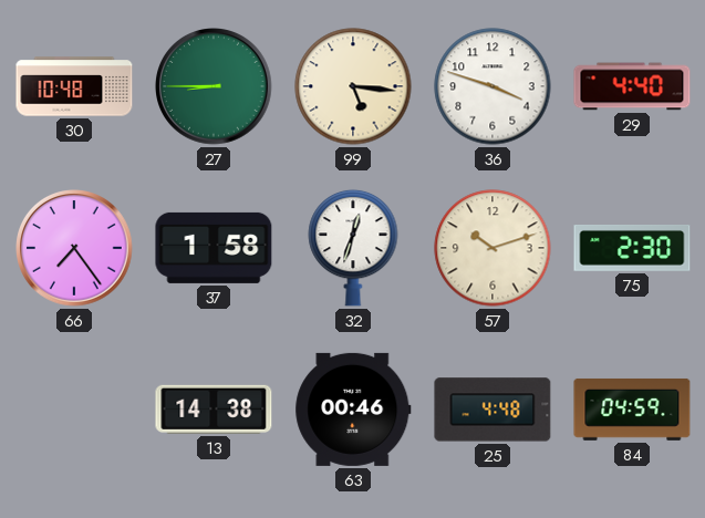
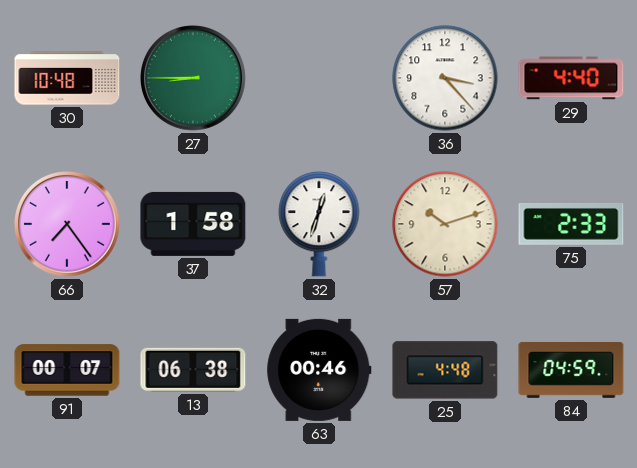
99: 5:16 -> none
36: 3:48 -> 3:23
75: 2:30 -> 2:33
91: none -> 00:07
13: 14:38 -> 06:38
